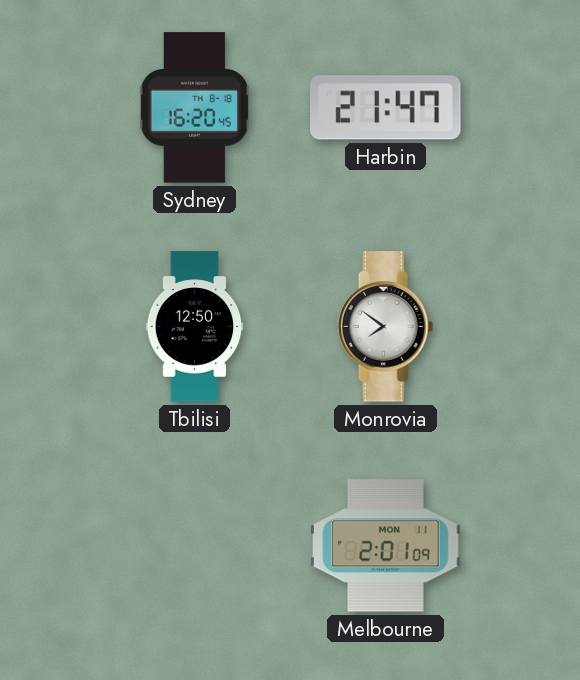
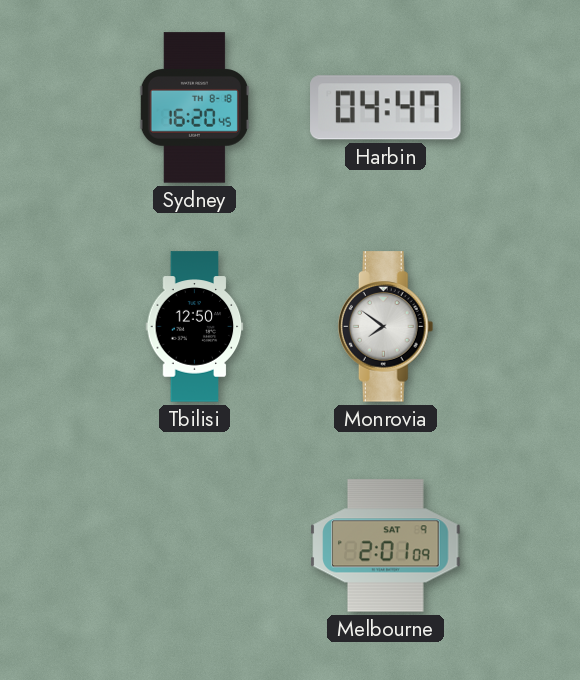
Harbin: 21:47 -> 04:47
Melbourne date: MON 11 -> SAT 9
